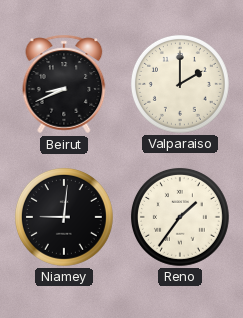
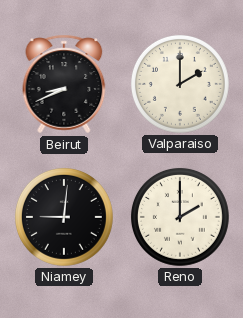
Reno: 1:36 -> 2:00
